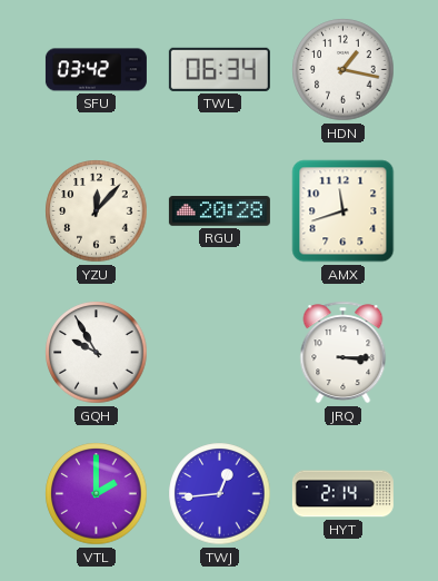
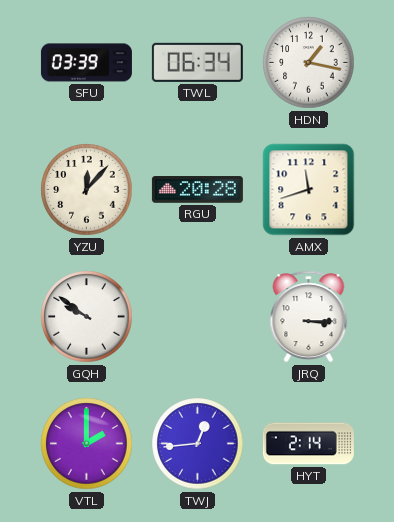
SFU: 03:42 -> 03:39
GQH: 9:55 -> 9:51
